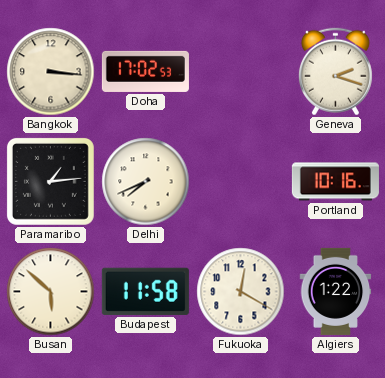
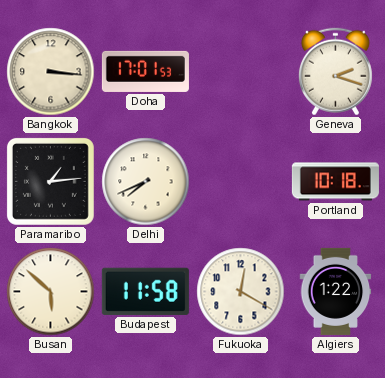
Doha: 17:02 -> 17:01
Portland: 10:16 -> 10:18
